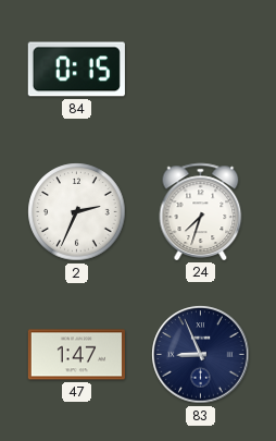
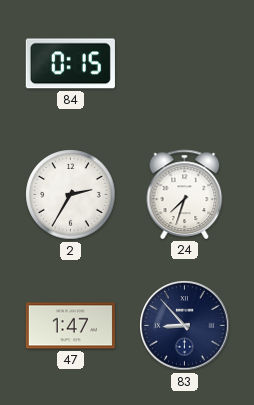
2: 2:34 -> 2:35
83: 8:56 -> 8:53
